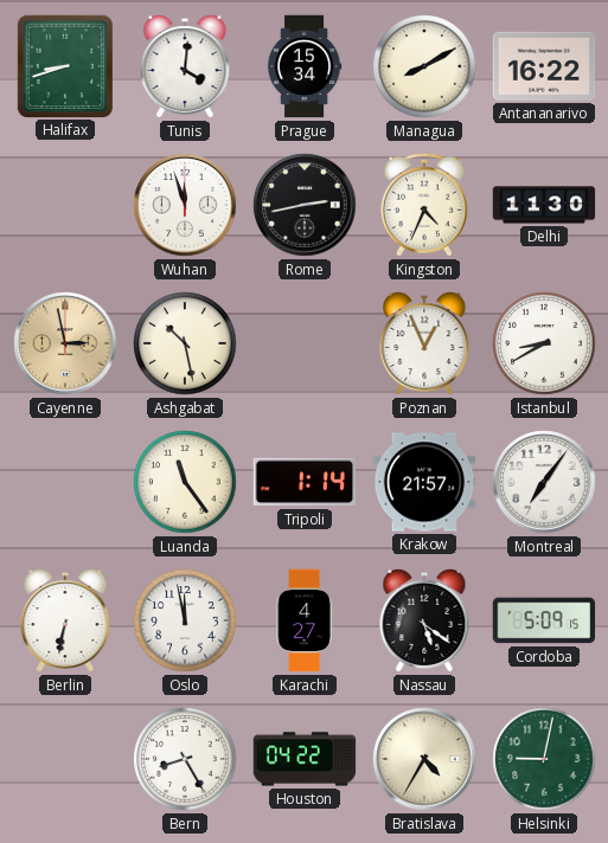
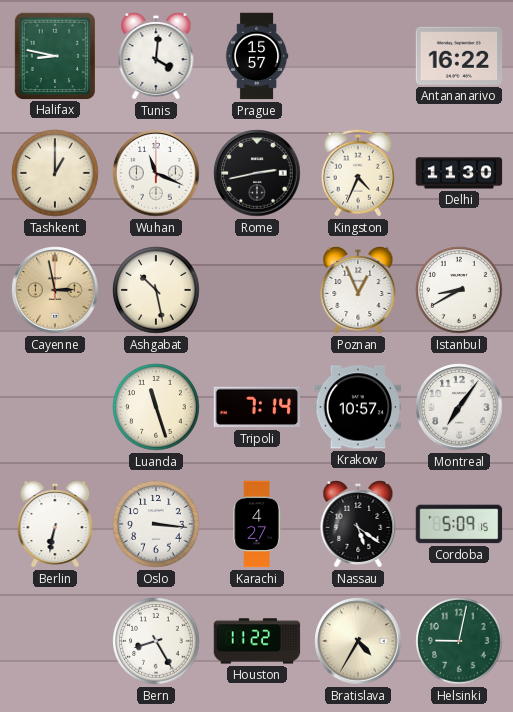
Halifax: 8:42 -> 8:47
Prague: 15:34 -> 15:57
Managua: 8:10 -> none
Tashkent: none -> 1:00
Wuhan: 11:57 -> 11:19
Luanda: 11:24 -> 11:27
Tripoli: 1:14 -> 7:14
Krakow: 21:57 -> 10:57
Oslo: 11:58 -> 3:16
Houston: 04:22 -> 11:22
